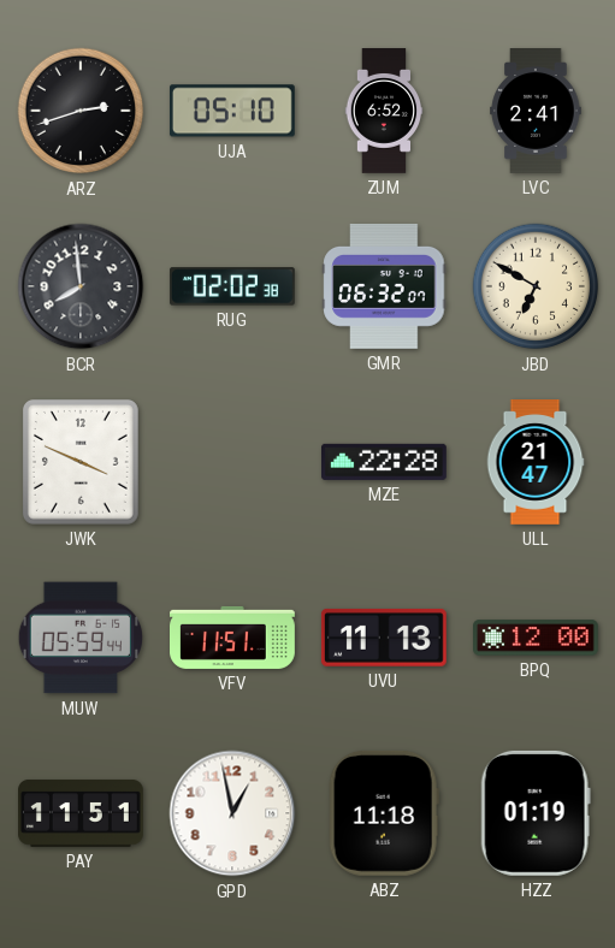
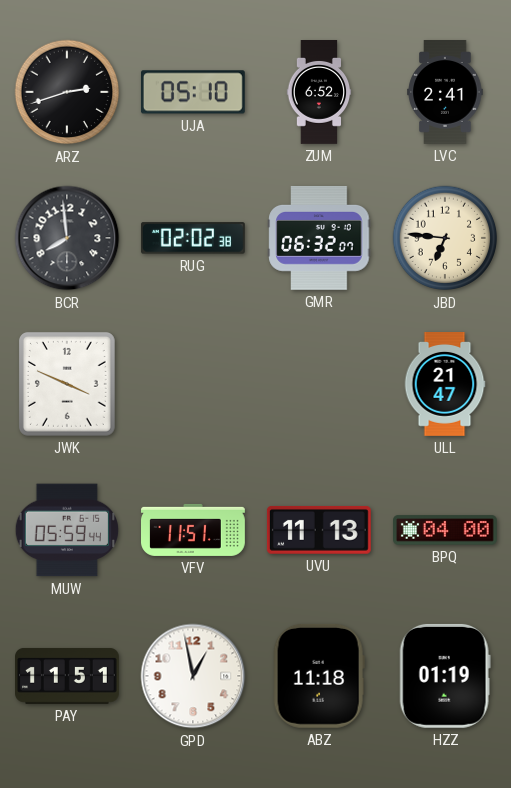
JBD: 6:50 -> 6:46
MZE: 22:28 -> none
BPQ: 12:00 -> 04:00
